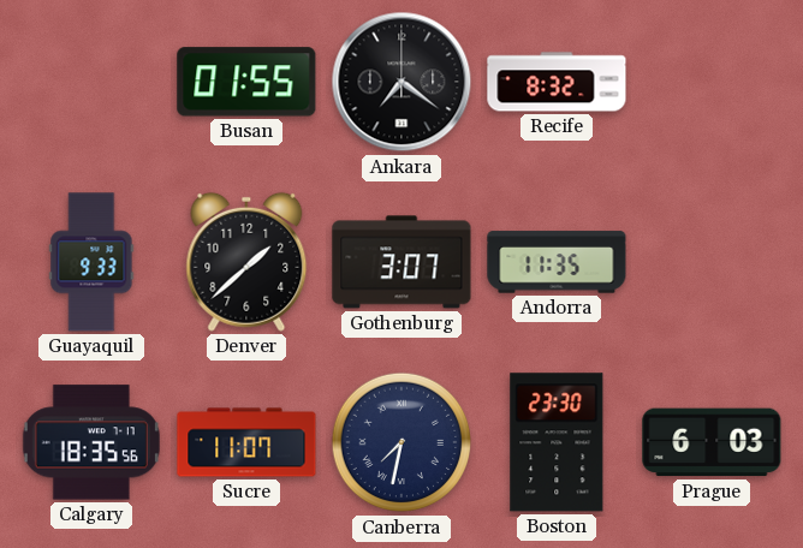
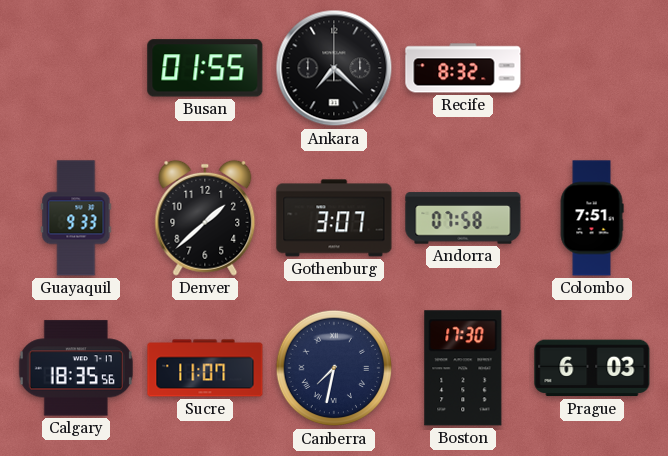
Ankara: 7:21 -> 7:22
Andorra: 11:35 -> 07:58
Colombo: none -> 7:51
Boston: 23:30 -> 17:30
